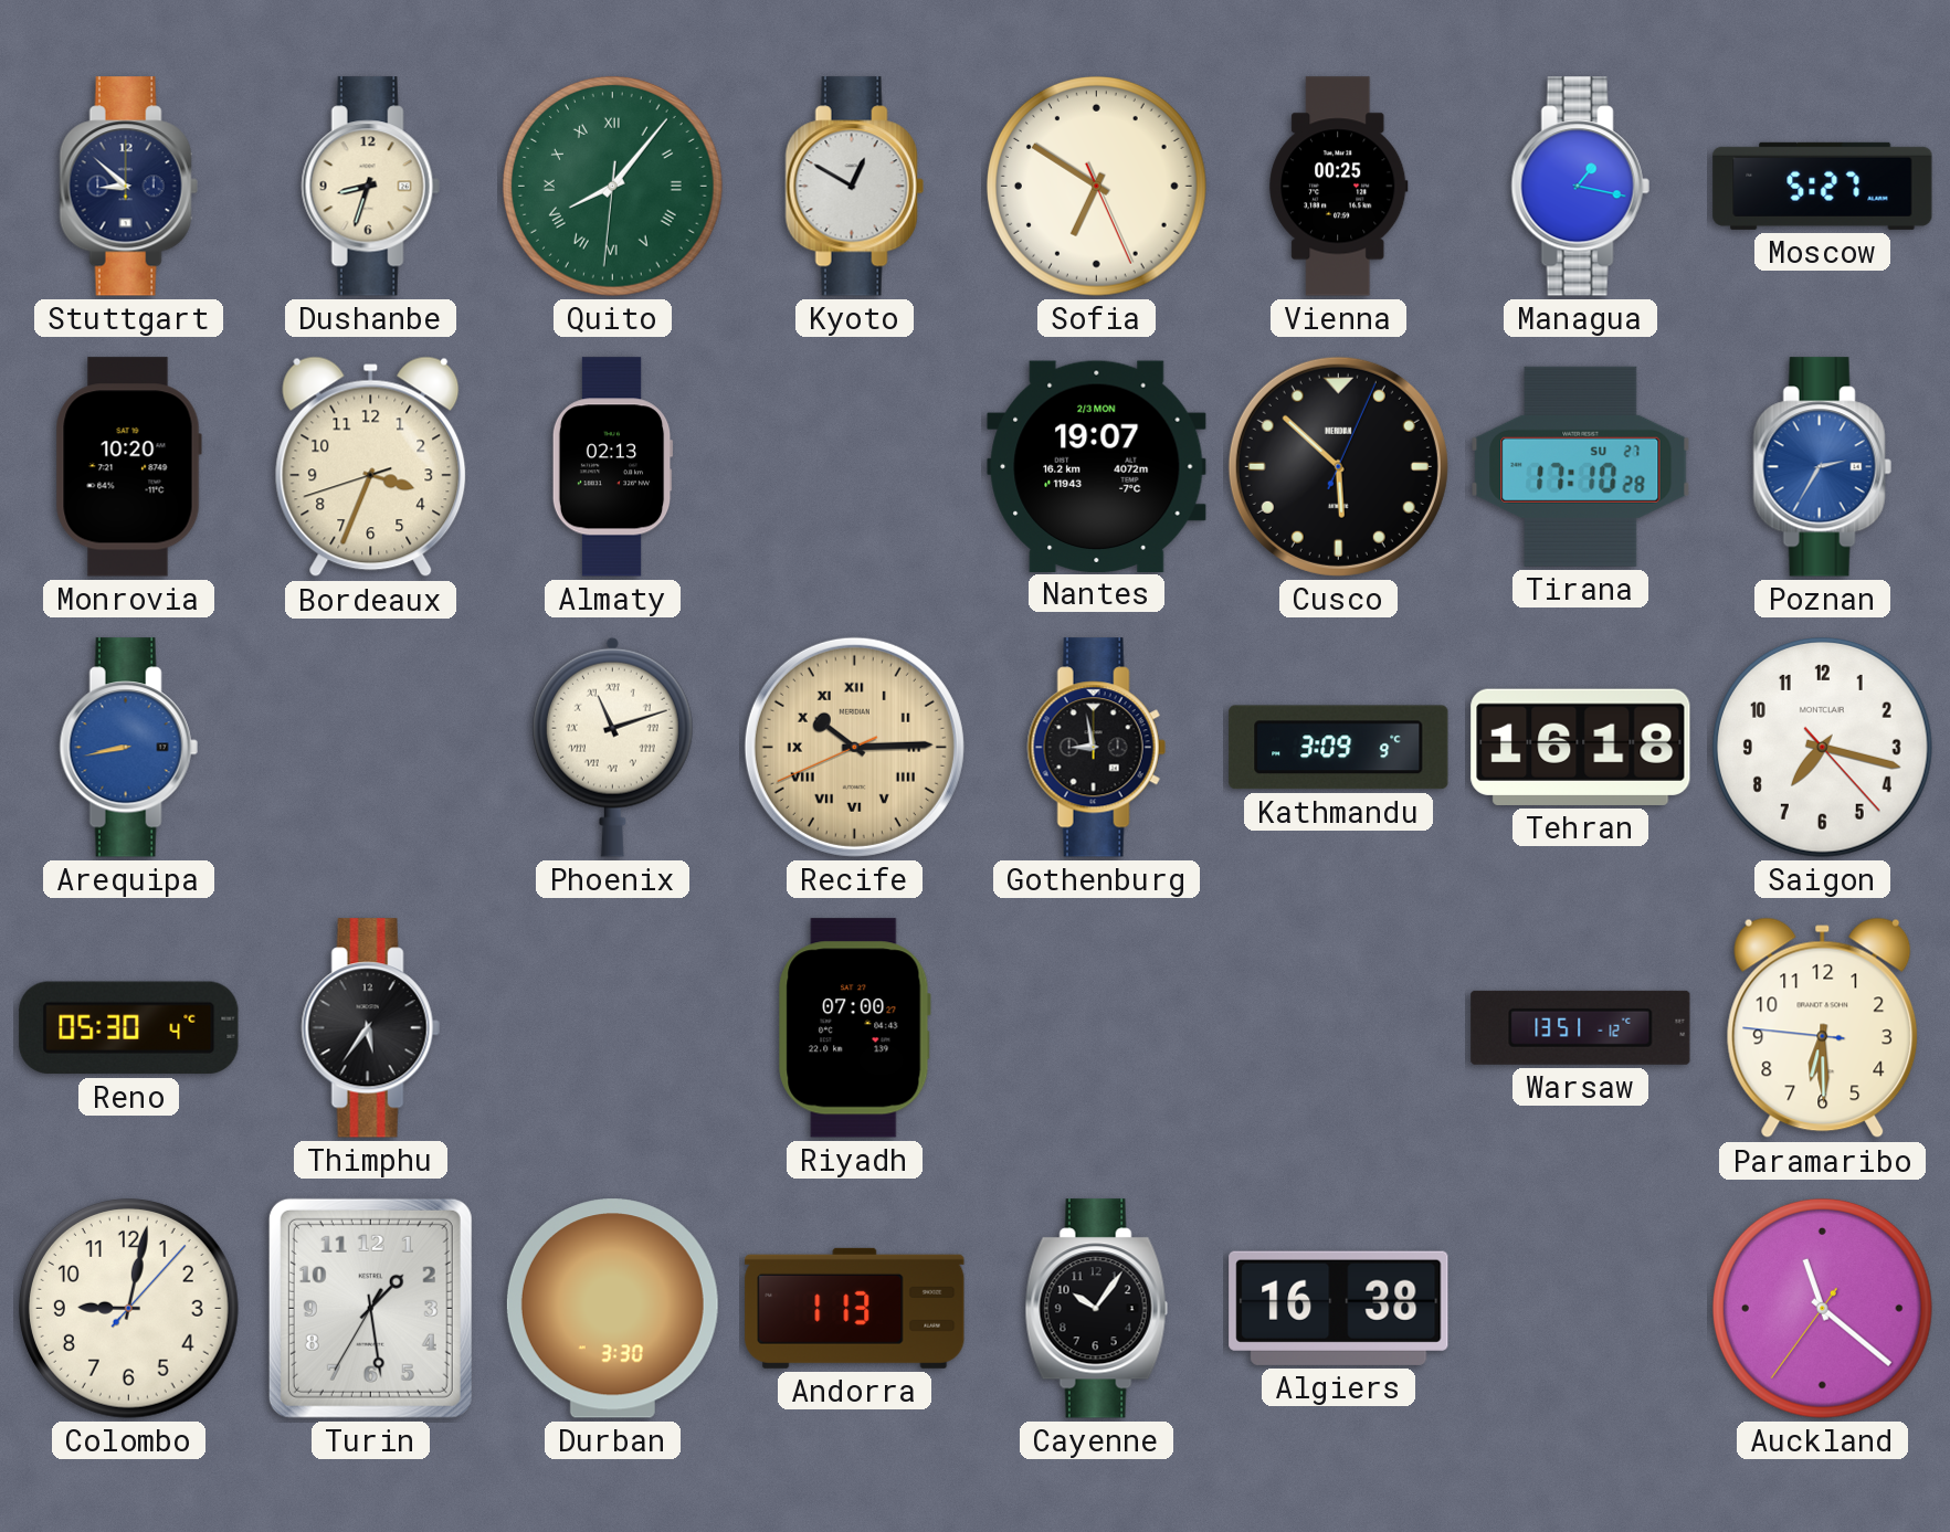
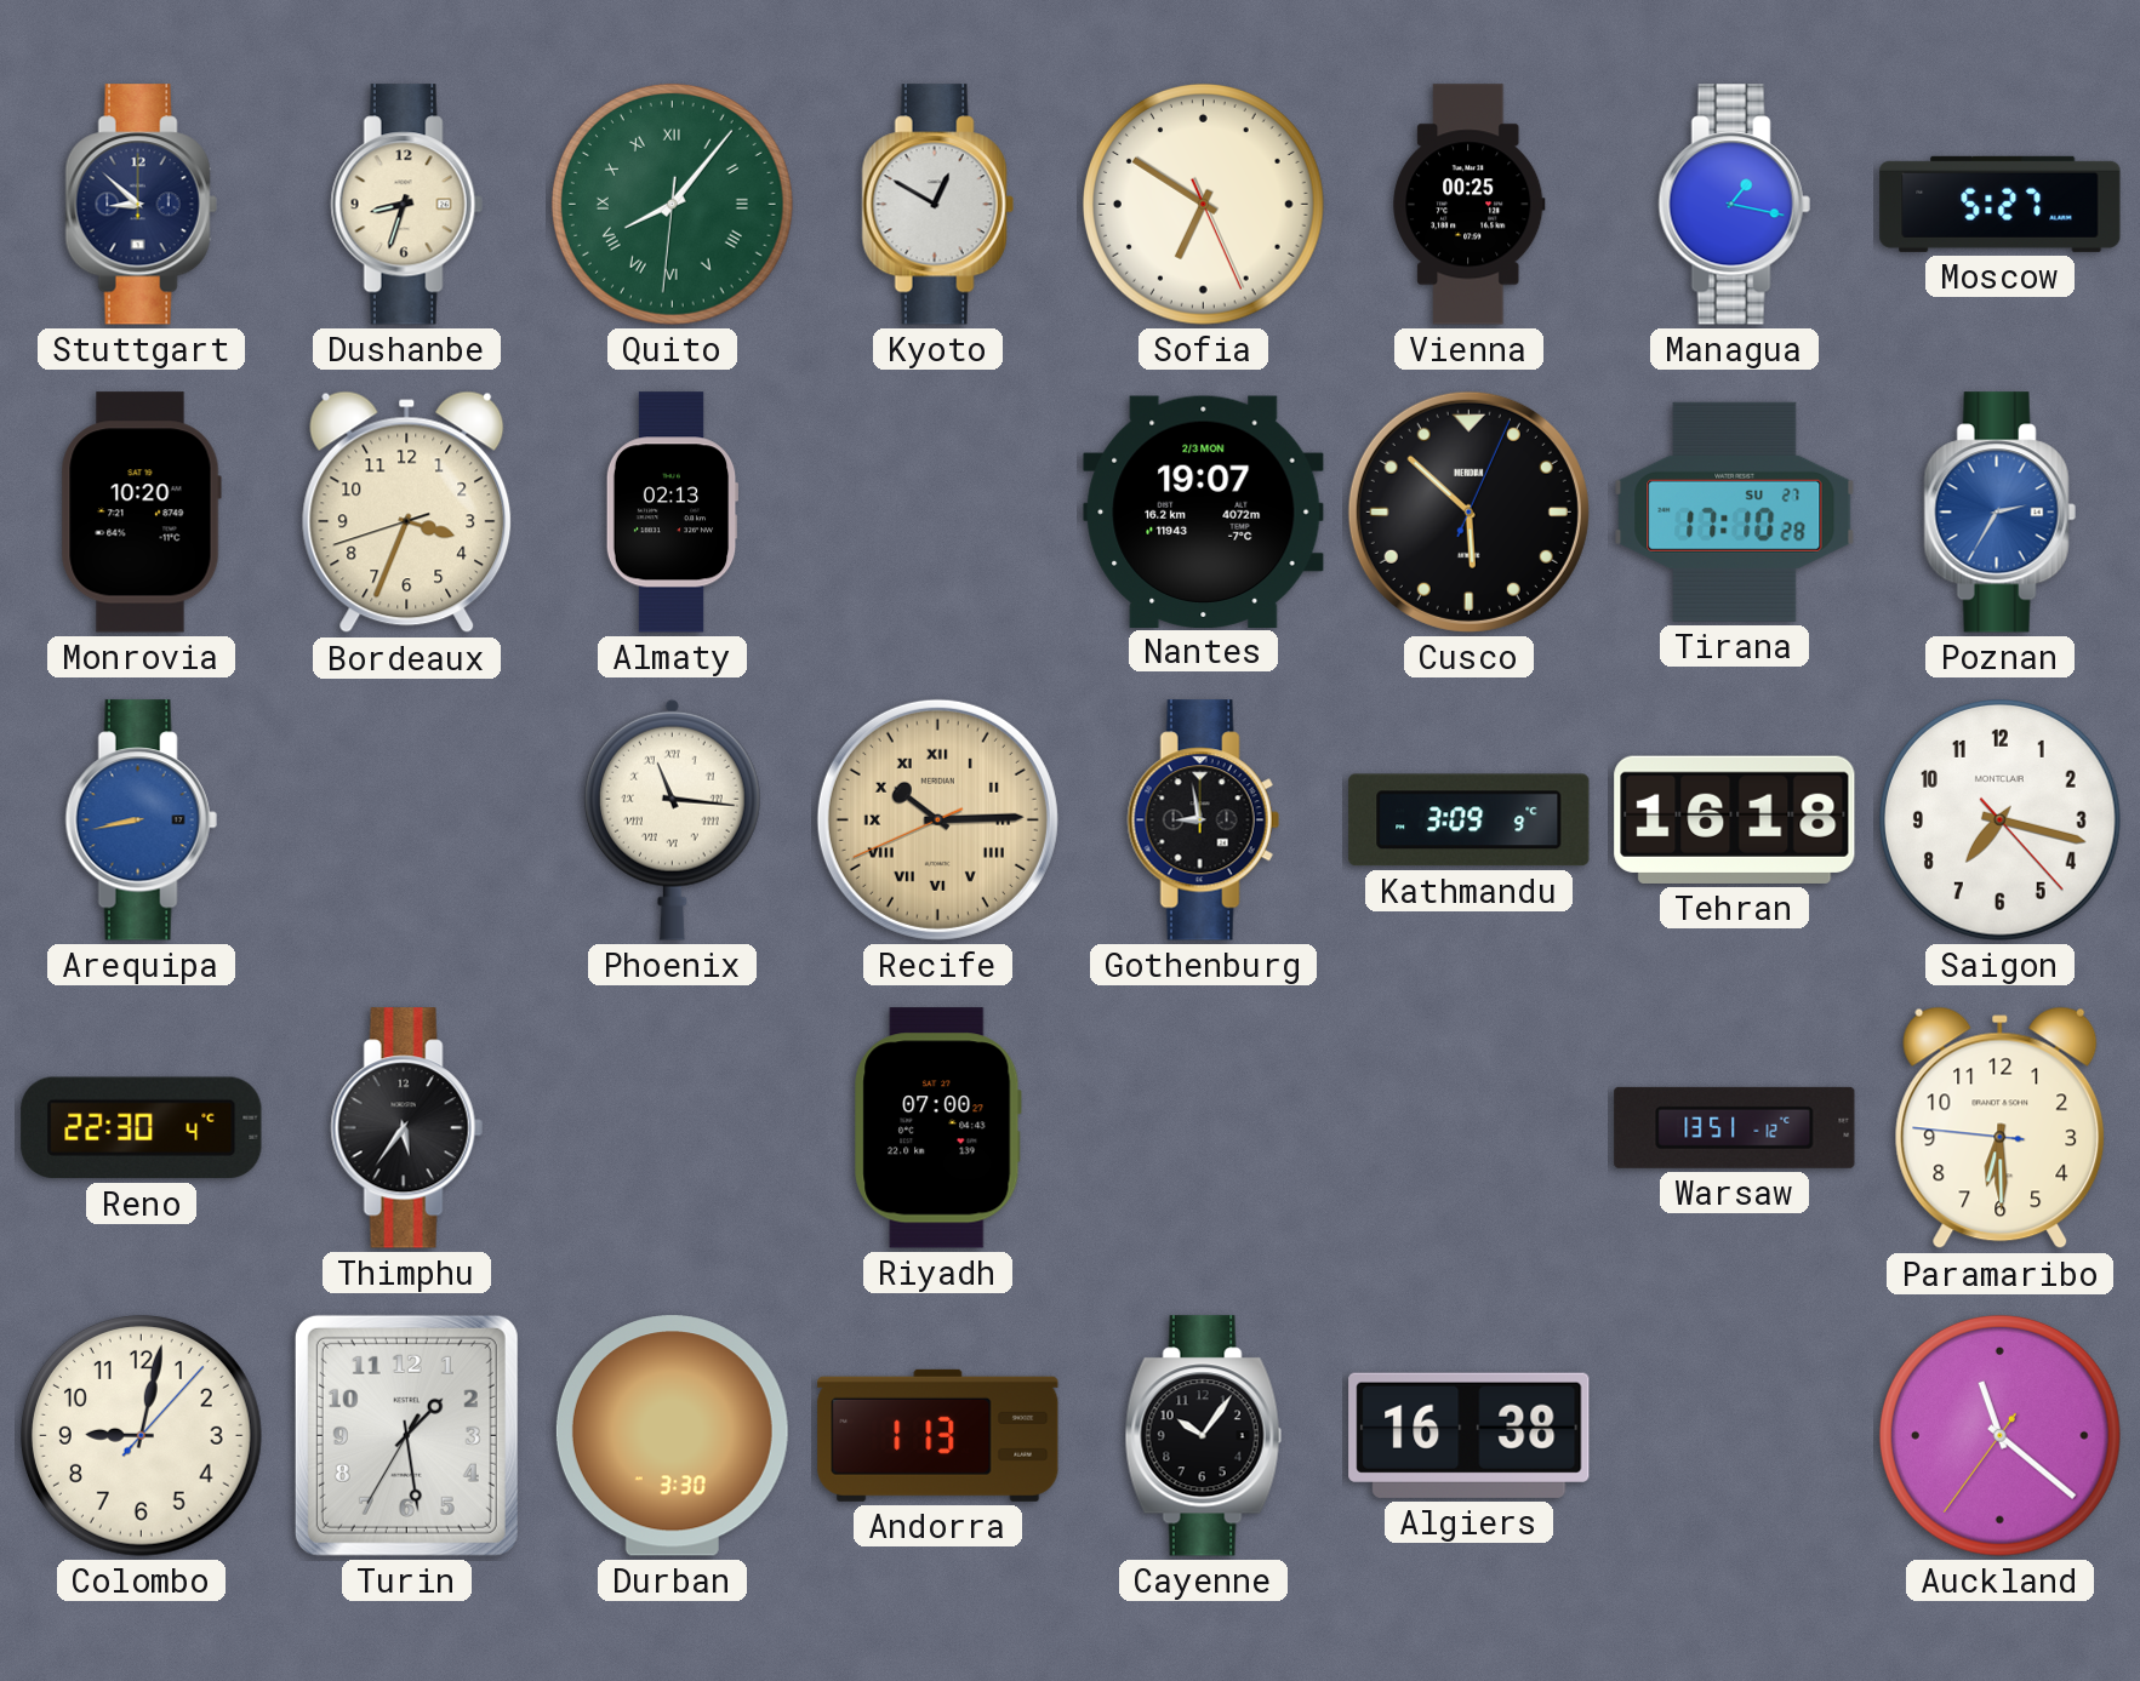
Phoenix: 11:12 -> 11:16
Reno: 05:30 -> 22:30
